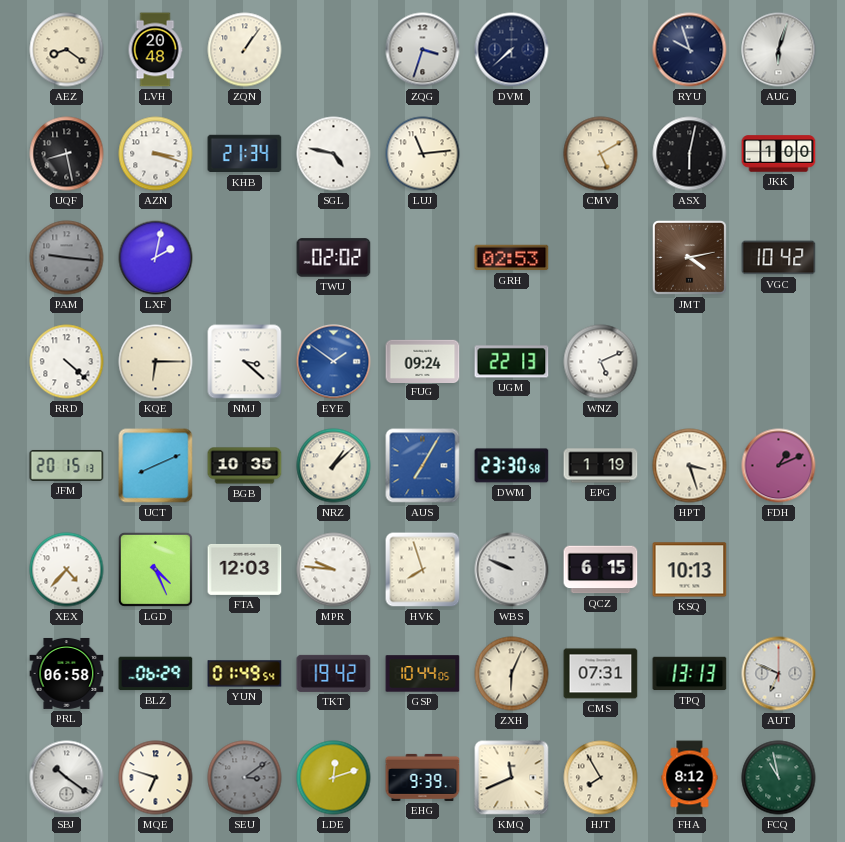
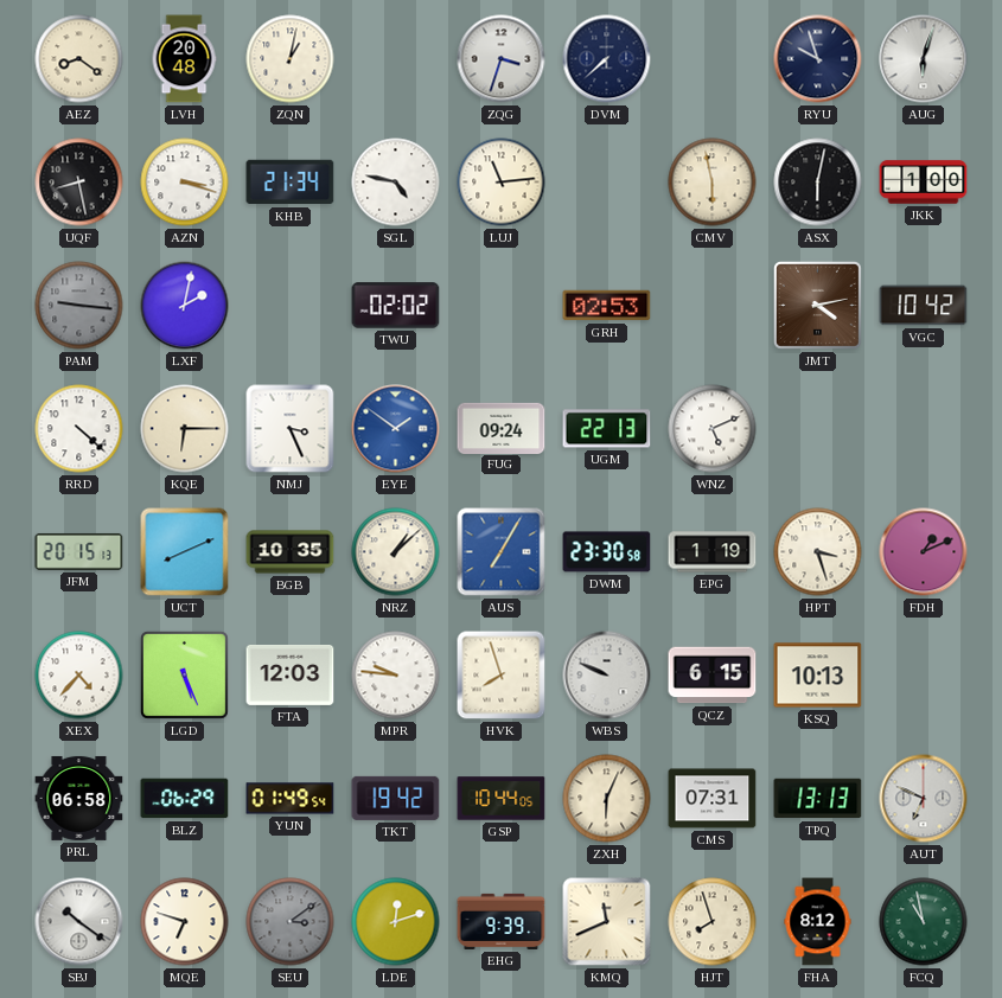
ZQN: 1:06 -> 1:02
CMV: 5:10 -> 5:58
NMJ: 3:22 -> 3:26
LGD: 4:26 -> 5:26
HJT: 7:55 -> 7:57
